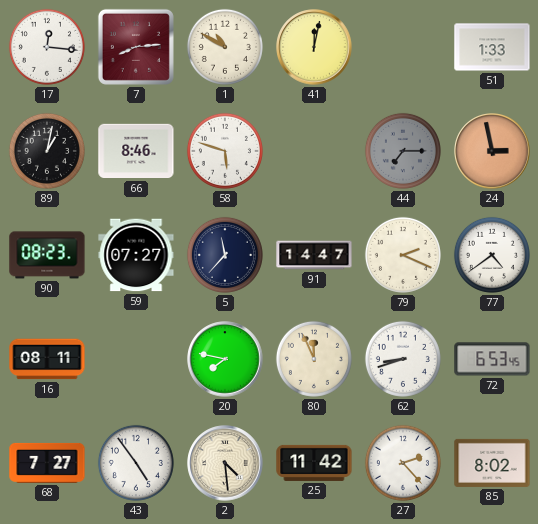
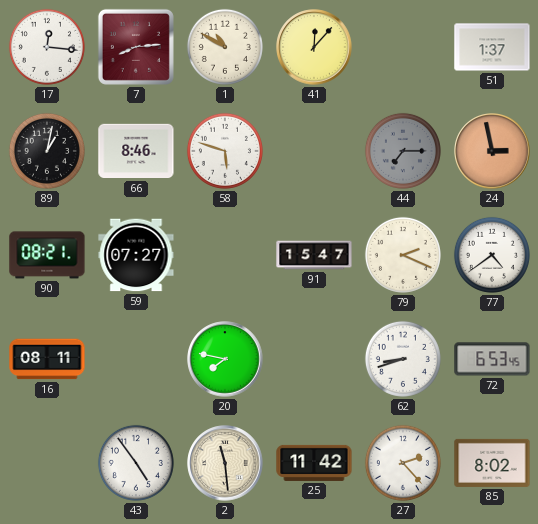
41: 12:02 -> 12:07
51: 1:33 -> 1:37
90: 08:23 -> 08:21
5: 11:37 -> none
91: 14:47 -> 15:47
80: 11:56 -> none
68: 7:27 -> none
2: 4:29 -> 11:29
